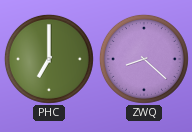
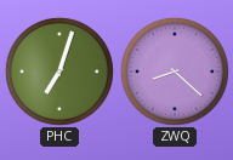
PHC: 7:00 -> 7:03
